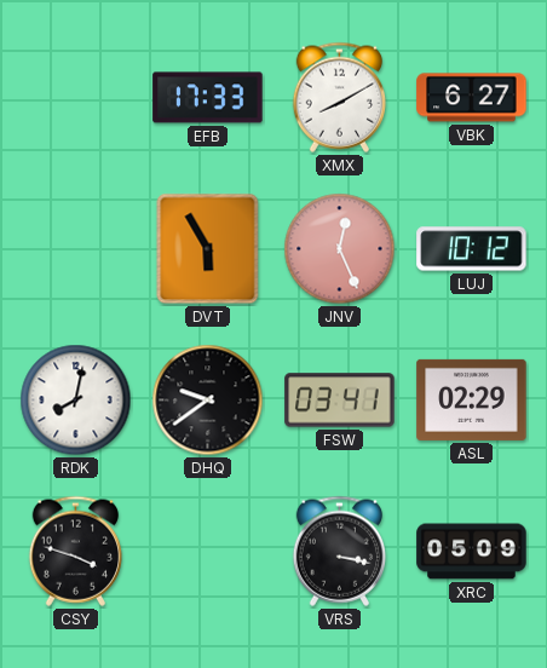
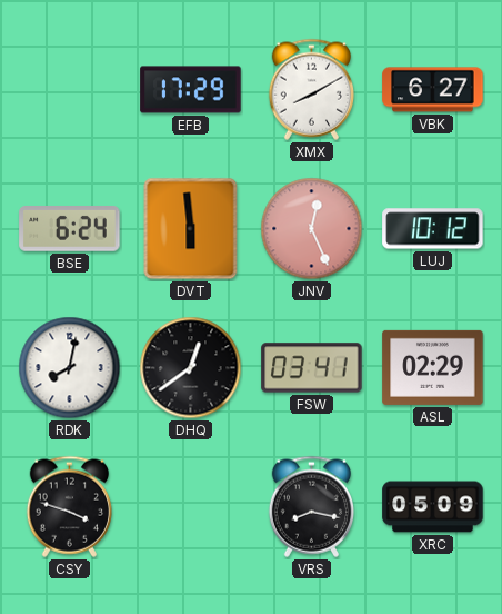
EFB: 17:33 -> 17:29
BSE: none -> 6:24
DVT: 5:55 -> 5:59
DHQ: 9:39 -> 12:39
VRS: 3:17 -> 8:17
